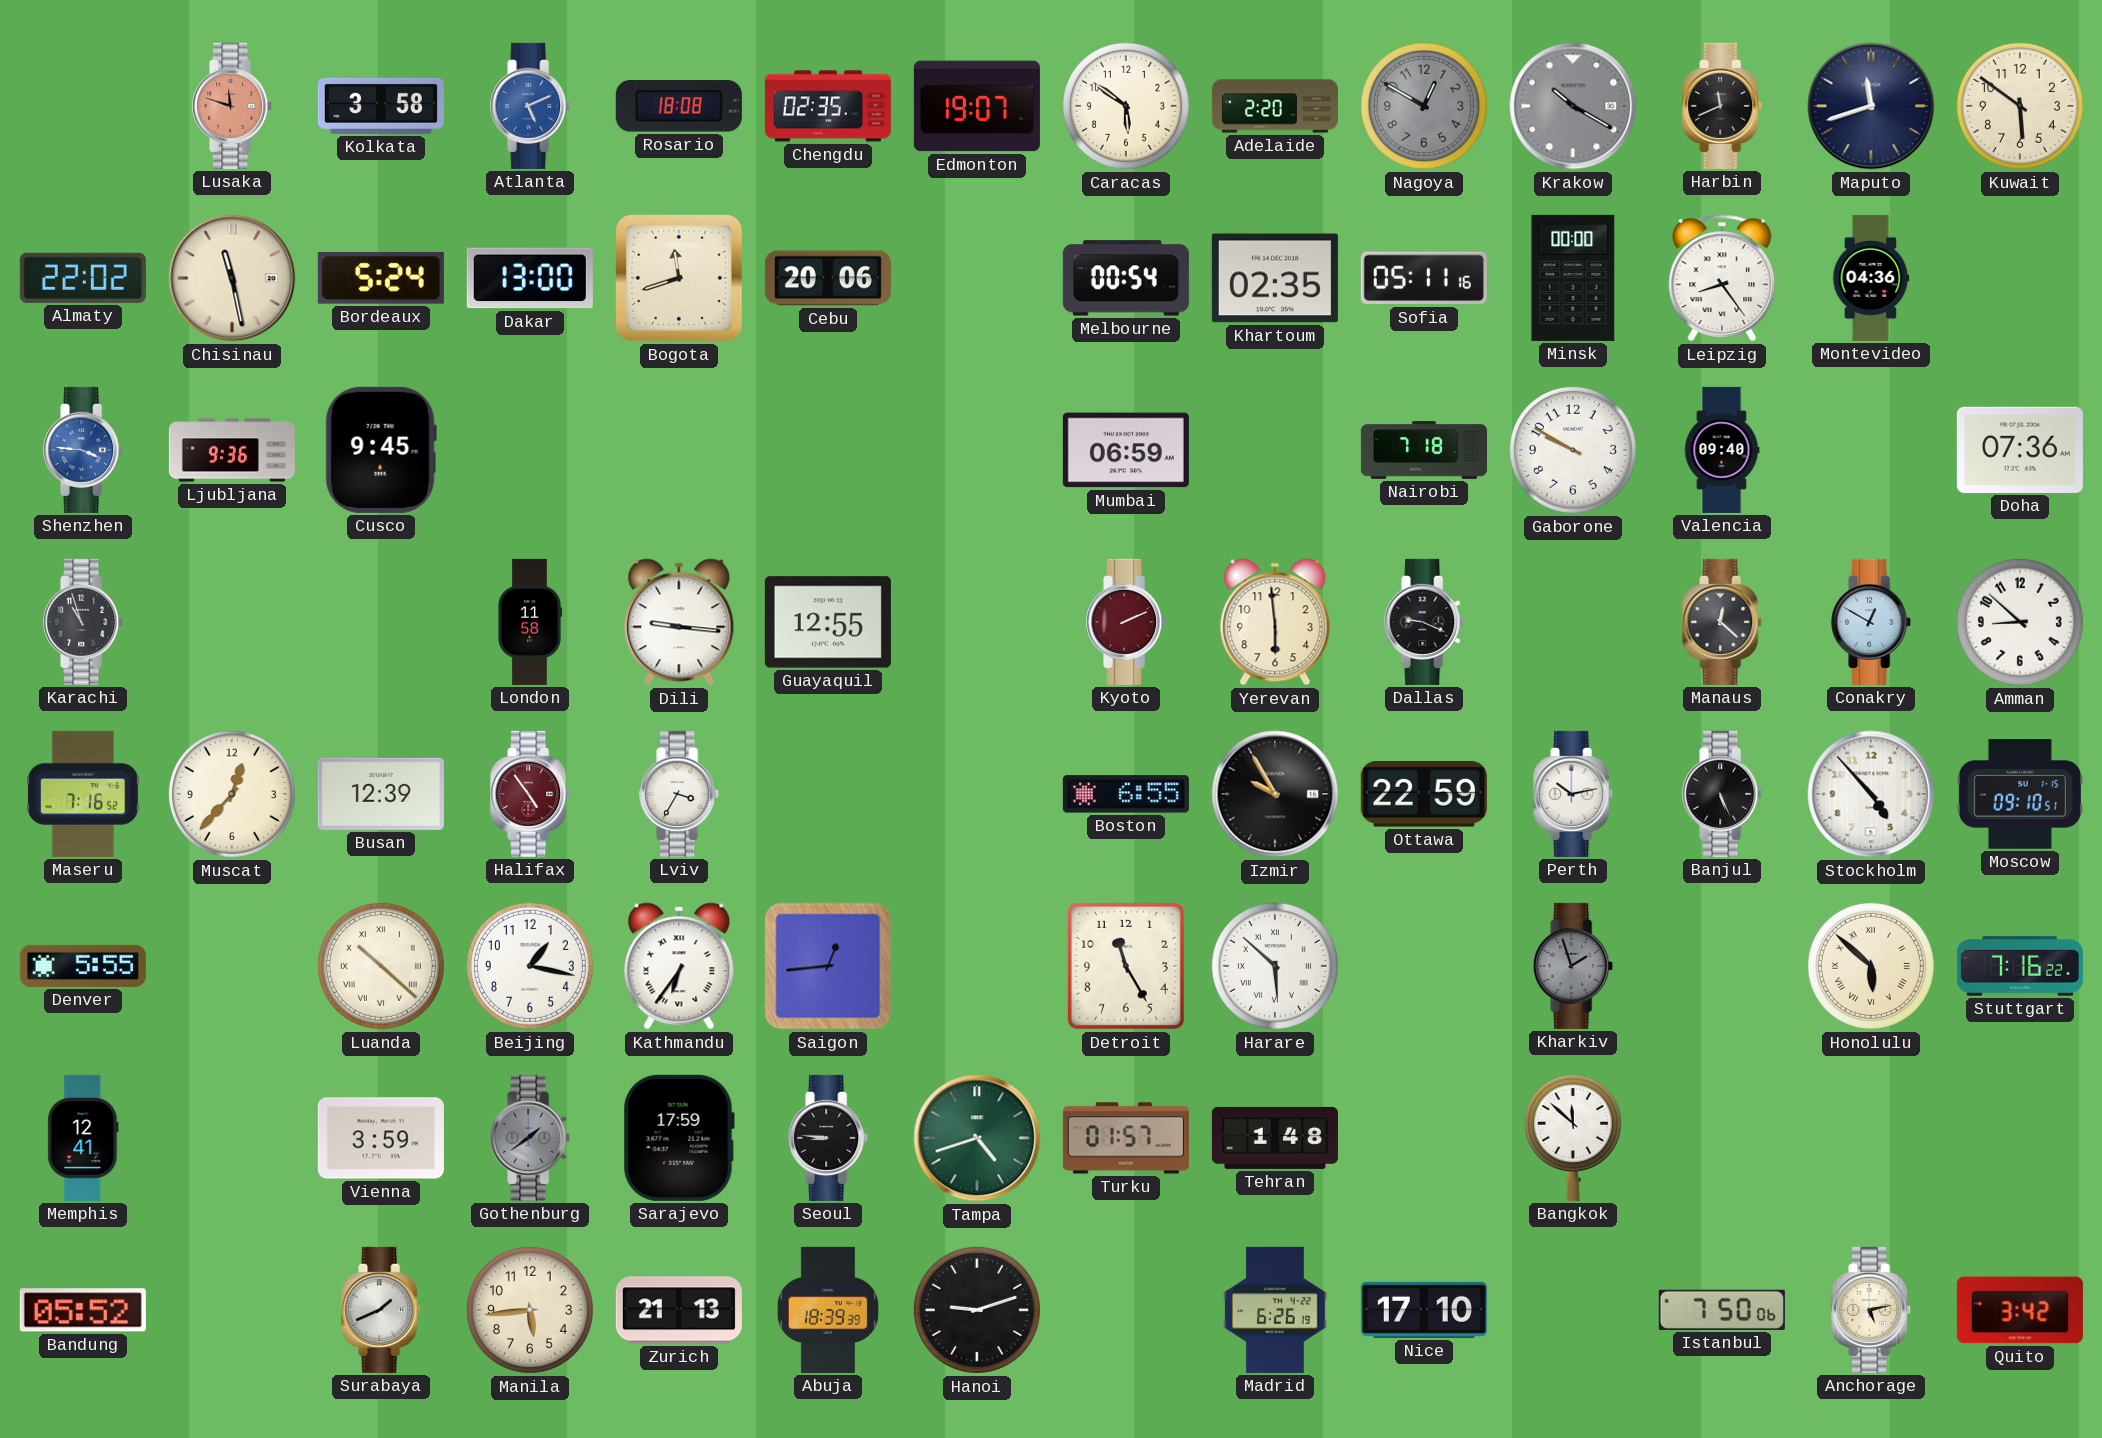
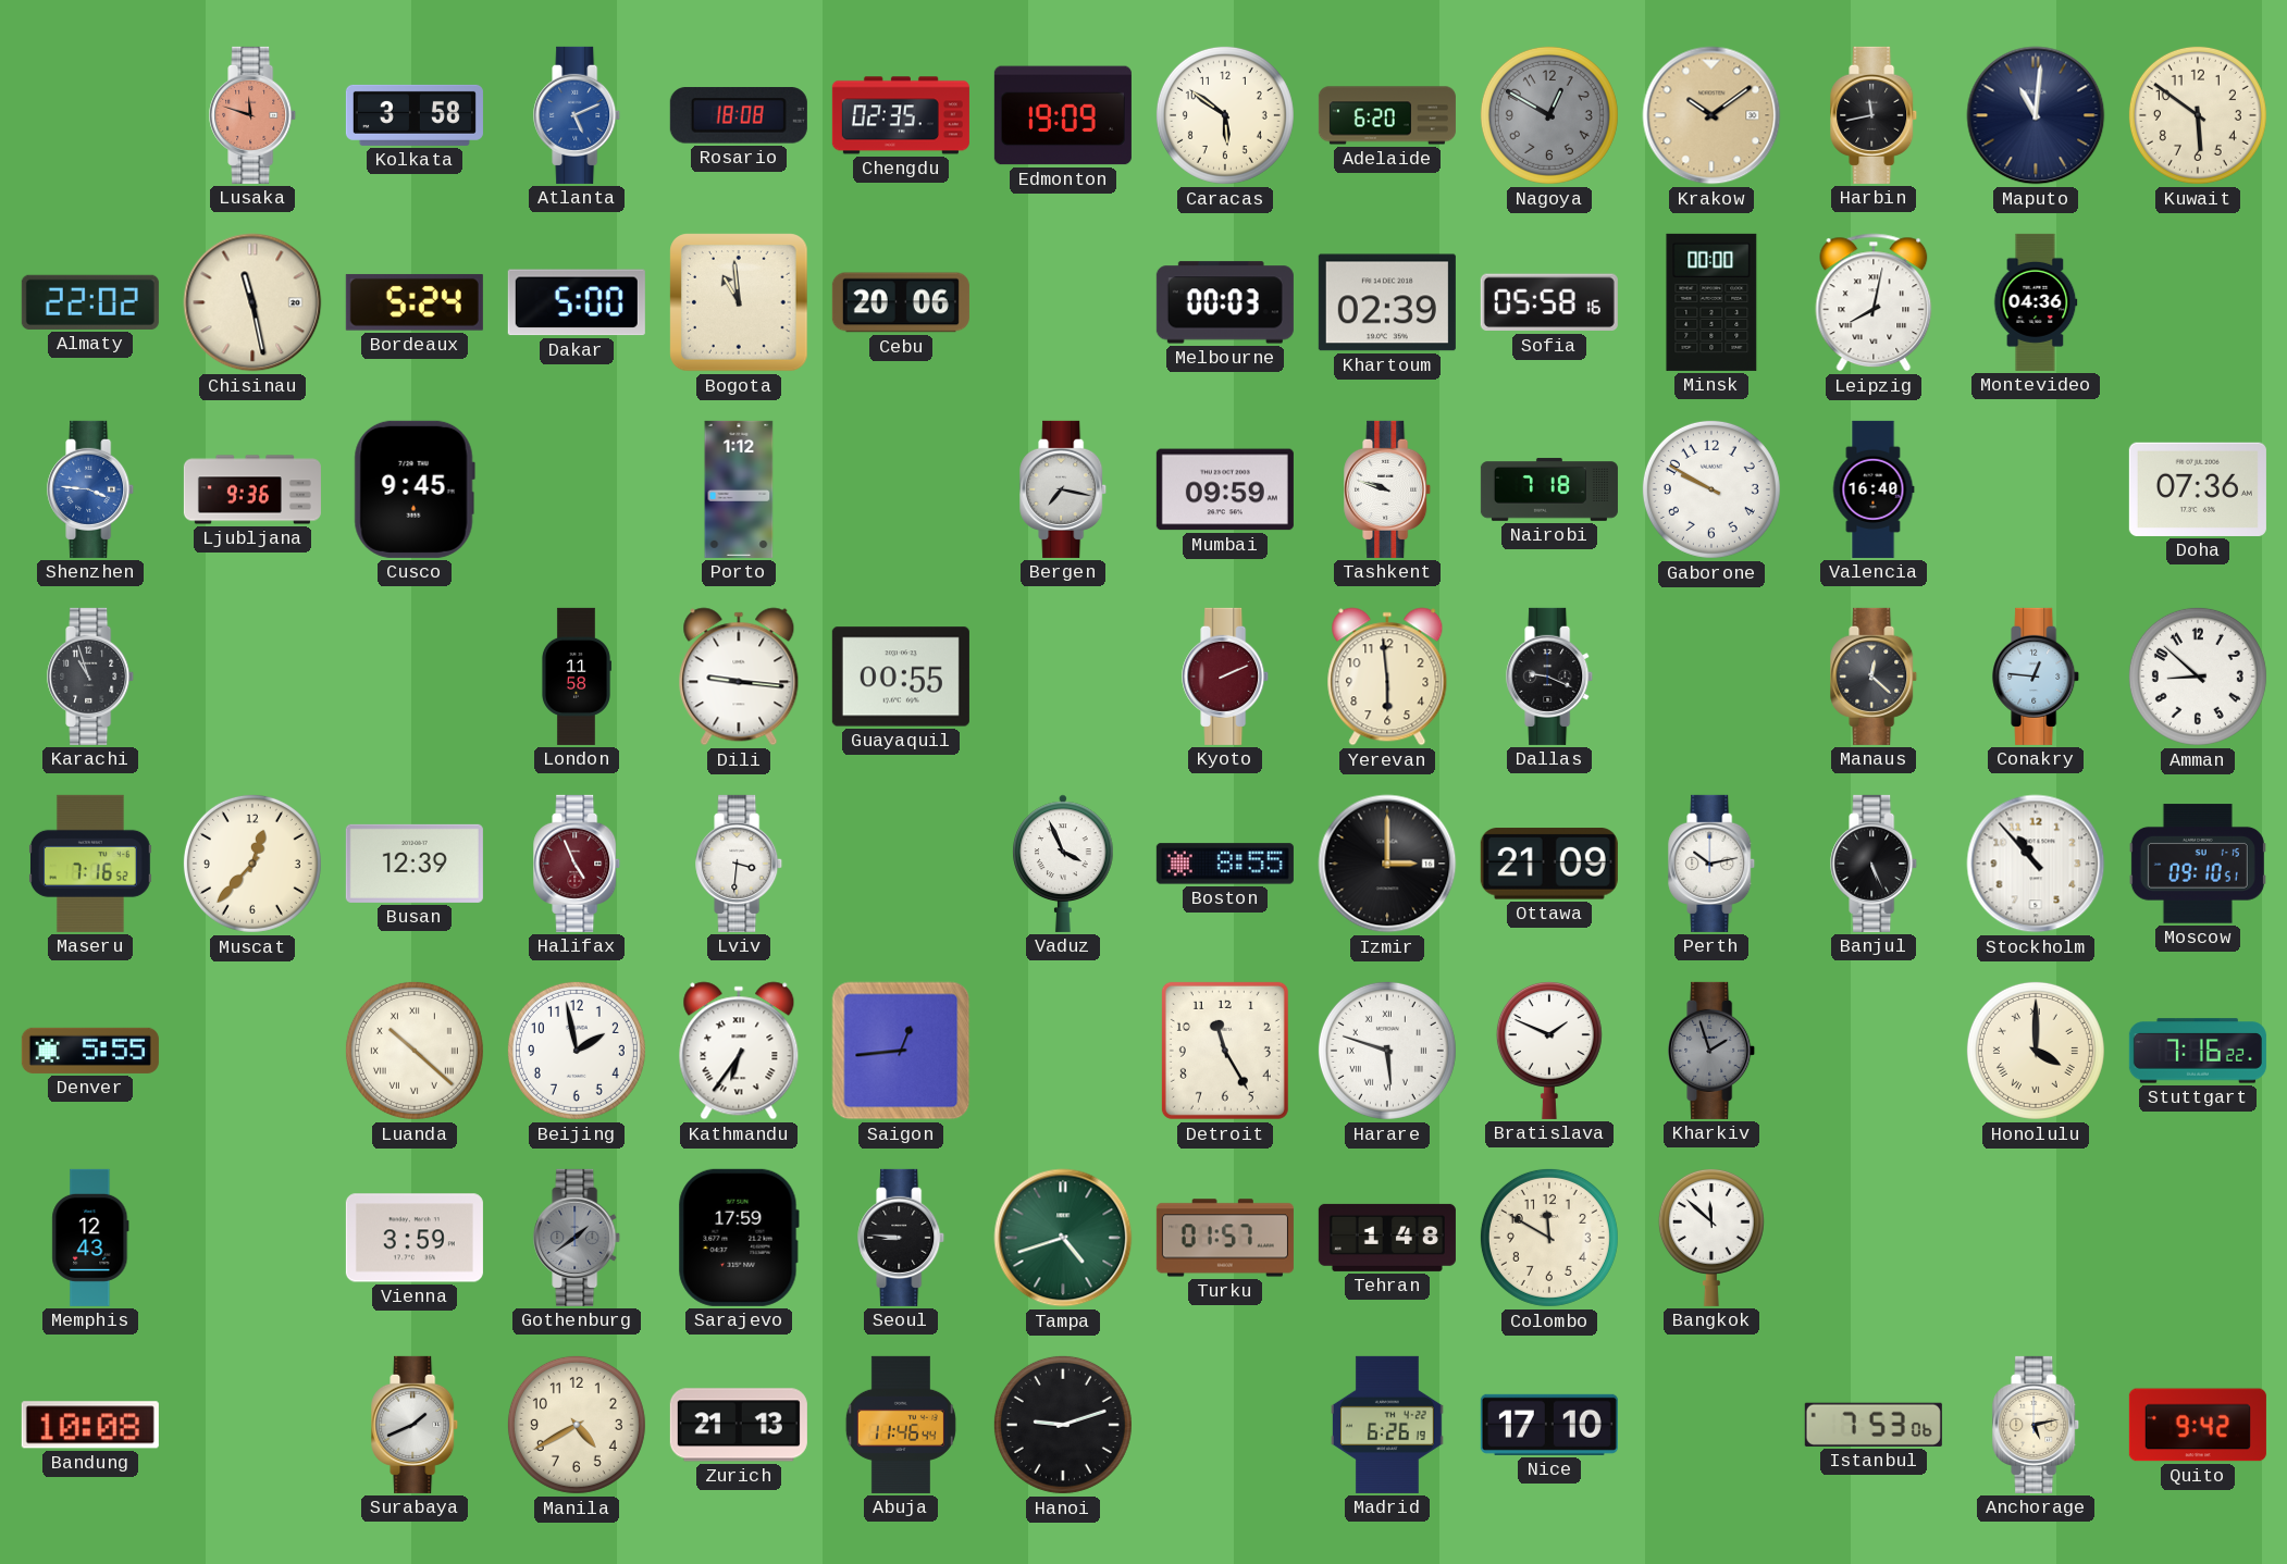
Edmonton: 19:07 -> 19:09
Adelaide: 2:20 -> 6:20
Krakow: 10:20 -> 10:09
Krakow dial: grey -> champagne
Harbin: 11:41 -> 11:43
Maputo: 11:42 -> 11:01
Dakar: 13:00 -> 5:00
Bogota: 11:42 -> 10:59
Melbourne: 00:54 -> 00:03
Khartoum: 02:35 -> 02:39
Sofia: 05:11 -> 05:58
Leipzig: 8:24 -> 8:02
Porto: none -> 1:12
Bergen: none -> 7:17
Mumbai: 06:59 -> 09:59
Tashkent: none -> 9:48
Valencia: 09:40 -> 16:40
Guayaquil: 12:55 -> 00:55
Conakry: 12:50 -> 12:46
Halifax: 4:54 -> 4:56
Lviv: 3:35 -> 3:31
Vaduz: none -> 3:56
Boston: 6:55 -> 8:55
Izmir: 9:55 -> 3:00
Ottawa: 22:59 -> 21:09
Stockholm: 4:53 -> 10:53
Beijing: 1:17 -> 1:58
Harare: 5:52 -> 5:48
Bratislava: none -> 1:49
Honolulu: 5:52 -> 4:00
Memphis: 12:41 -> 12:43
Colombo: none -> 11:50
Bandung: 05:52 -> 10:08
Manila: 5:44 -> 4:40
Abuja: 18:39 -> 11:46
Istanbul: 7:50 -> 7:53
Quito: 3:42 -> 9:42
